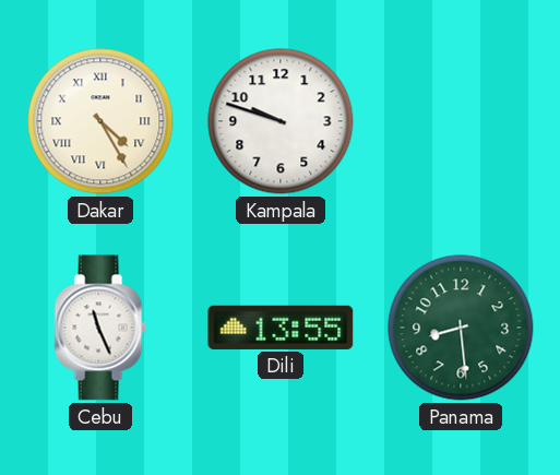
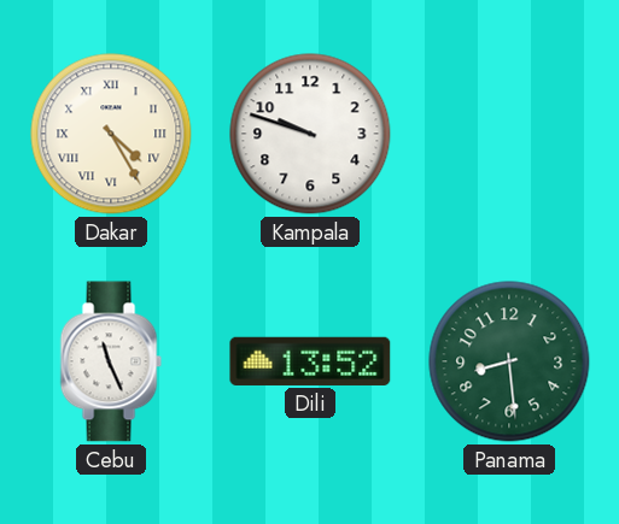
Dili: 13:55 -> 13:52
